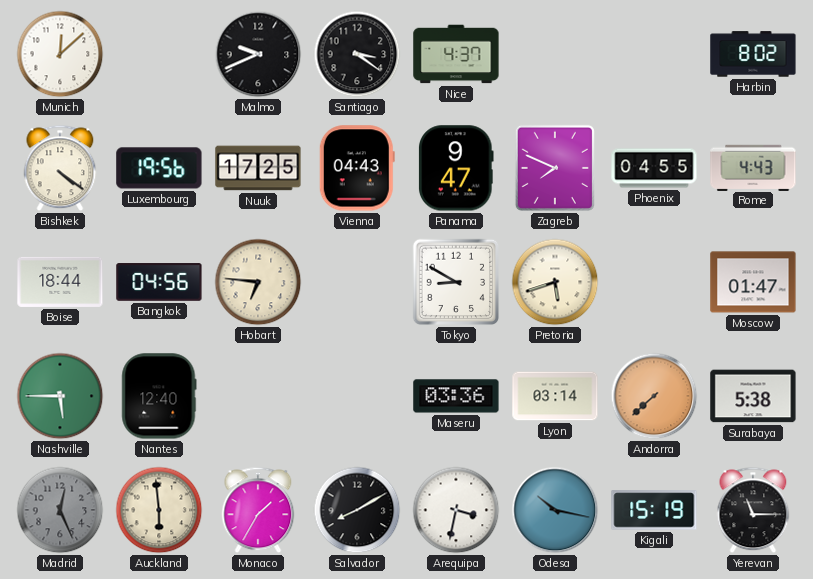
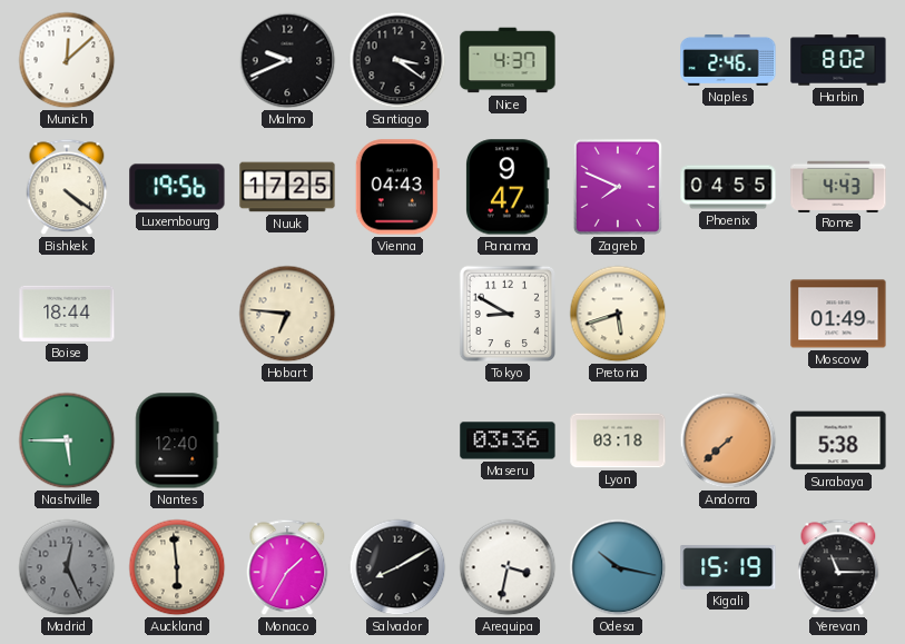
Naples: none -> 2:46
Bangkok: 04:56 -> none
Moscow: 01:47 -> 01:49
Lyon: 03:14 -> 03:18
